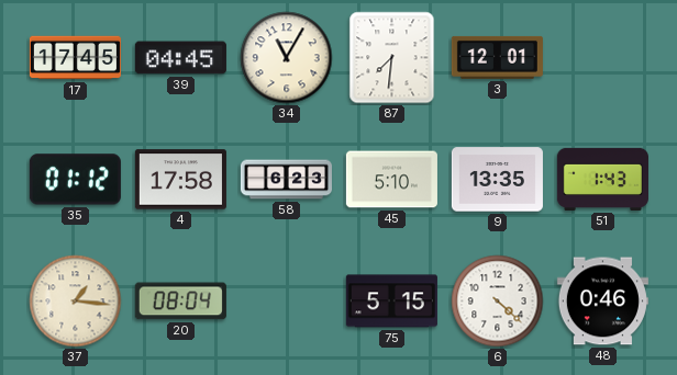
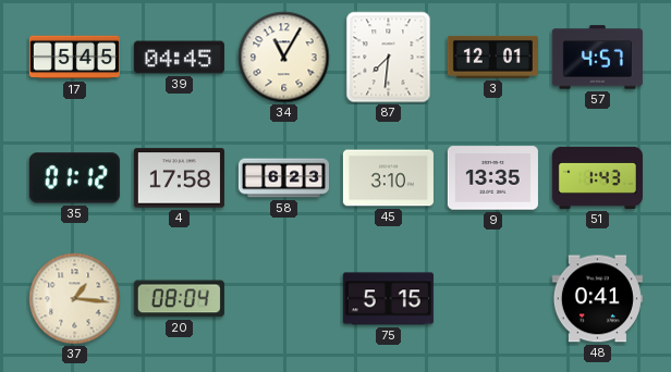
17: 17:45 -> 5:45
57: none -> 4:57
45: 5:10 -> 3:10
6: 4:22 -> none
48: 0:46 -> 0:41
